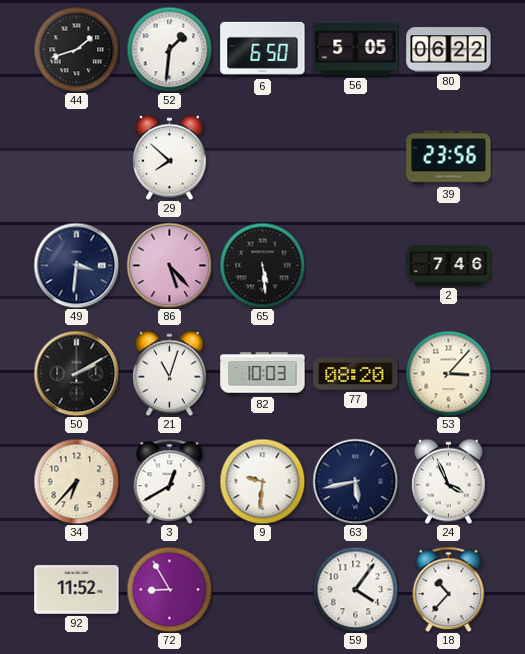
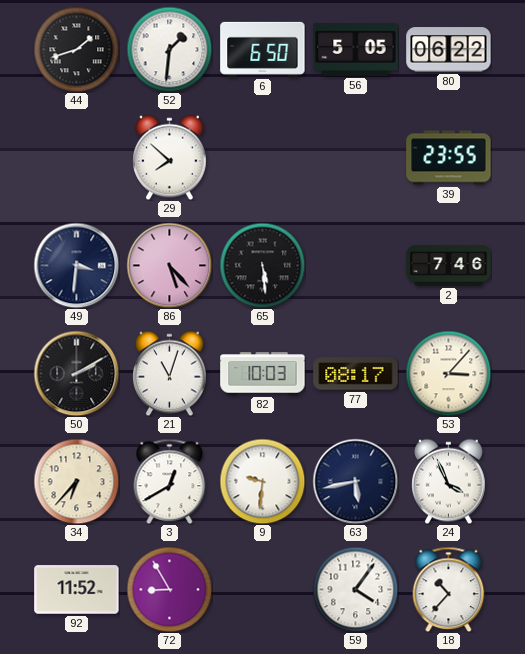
39: 23:56 -> 23:55
77: 08:20 -> 08:17
